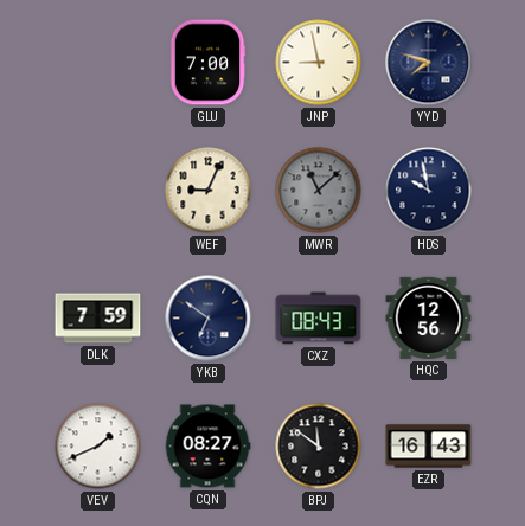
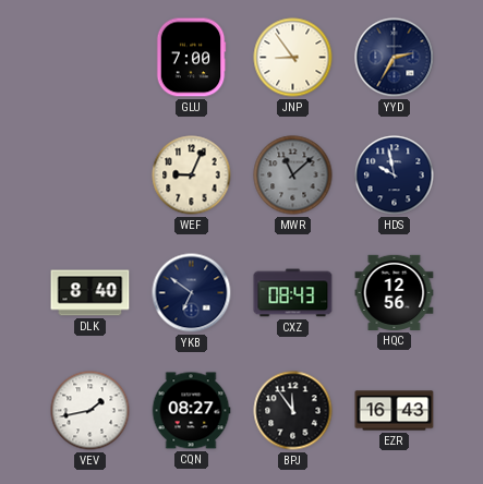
JNP: 8:58 -> 8:54
YYD: 7:48 -> 2:35
DLK: 7:59 -> 8:40
VEV: 1:41 -> 1:43
BPJ: 11:51 -> 11:54
